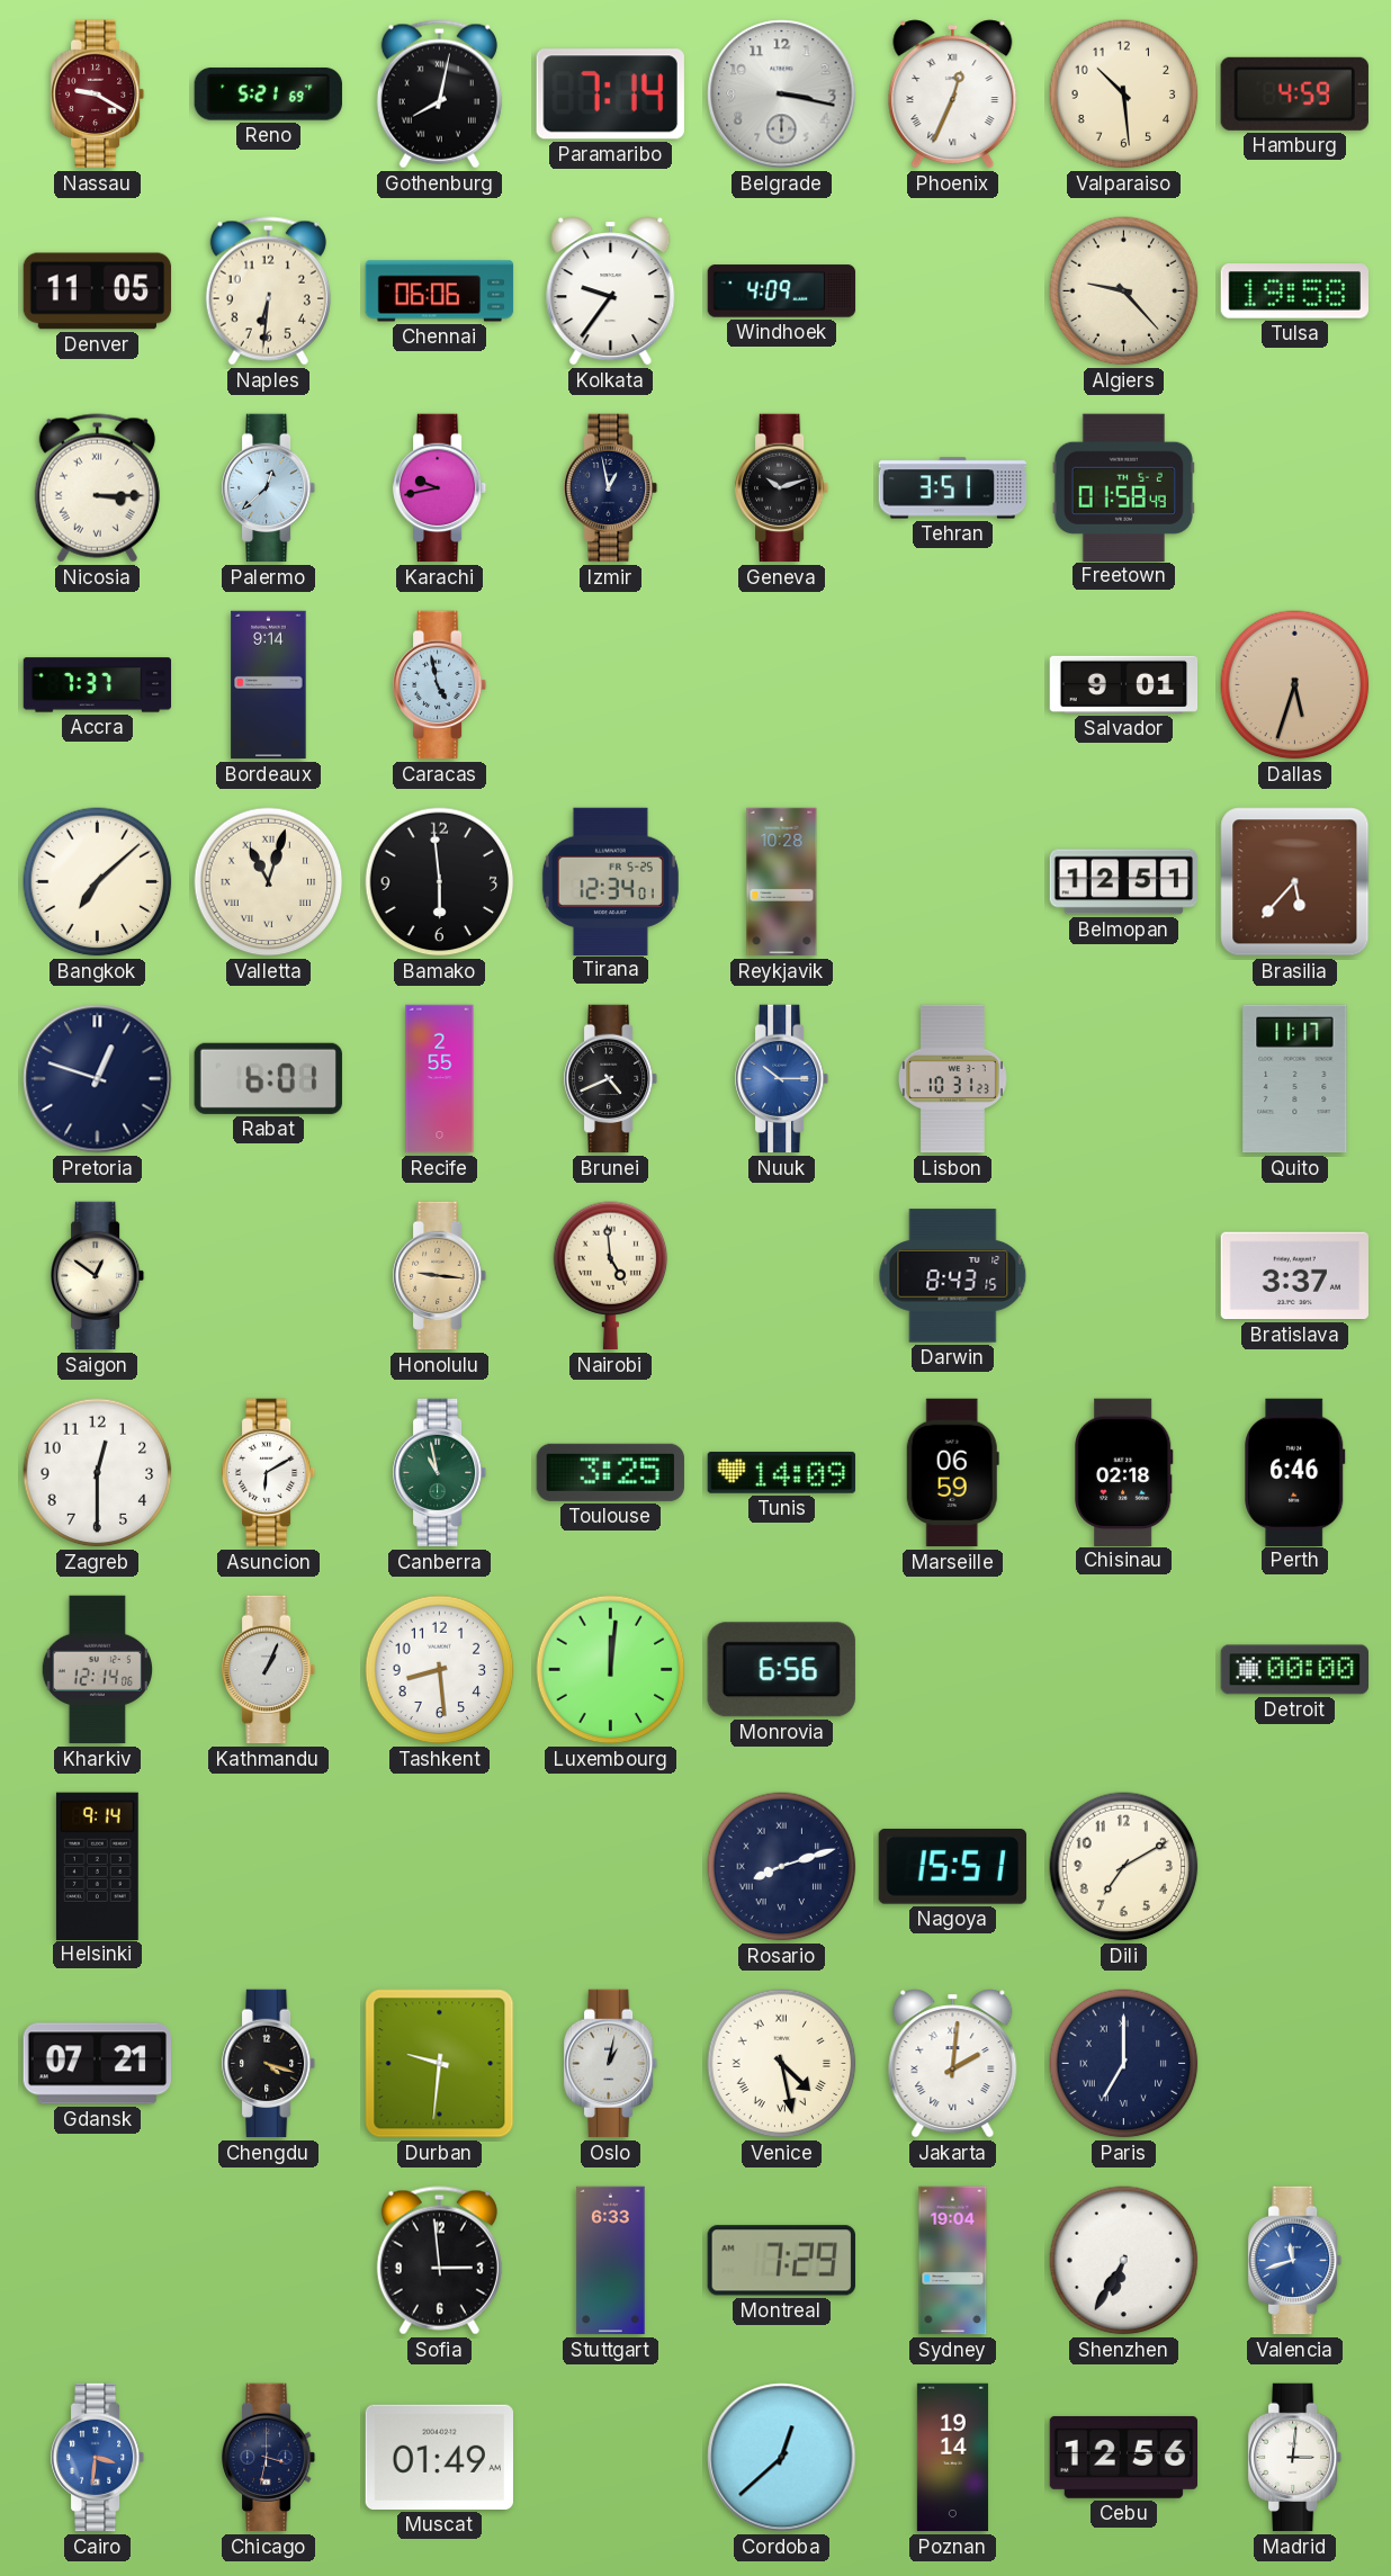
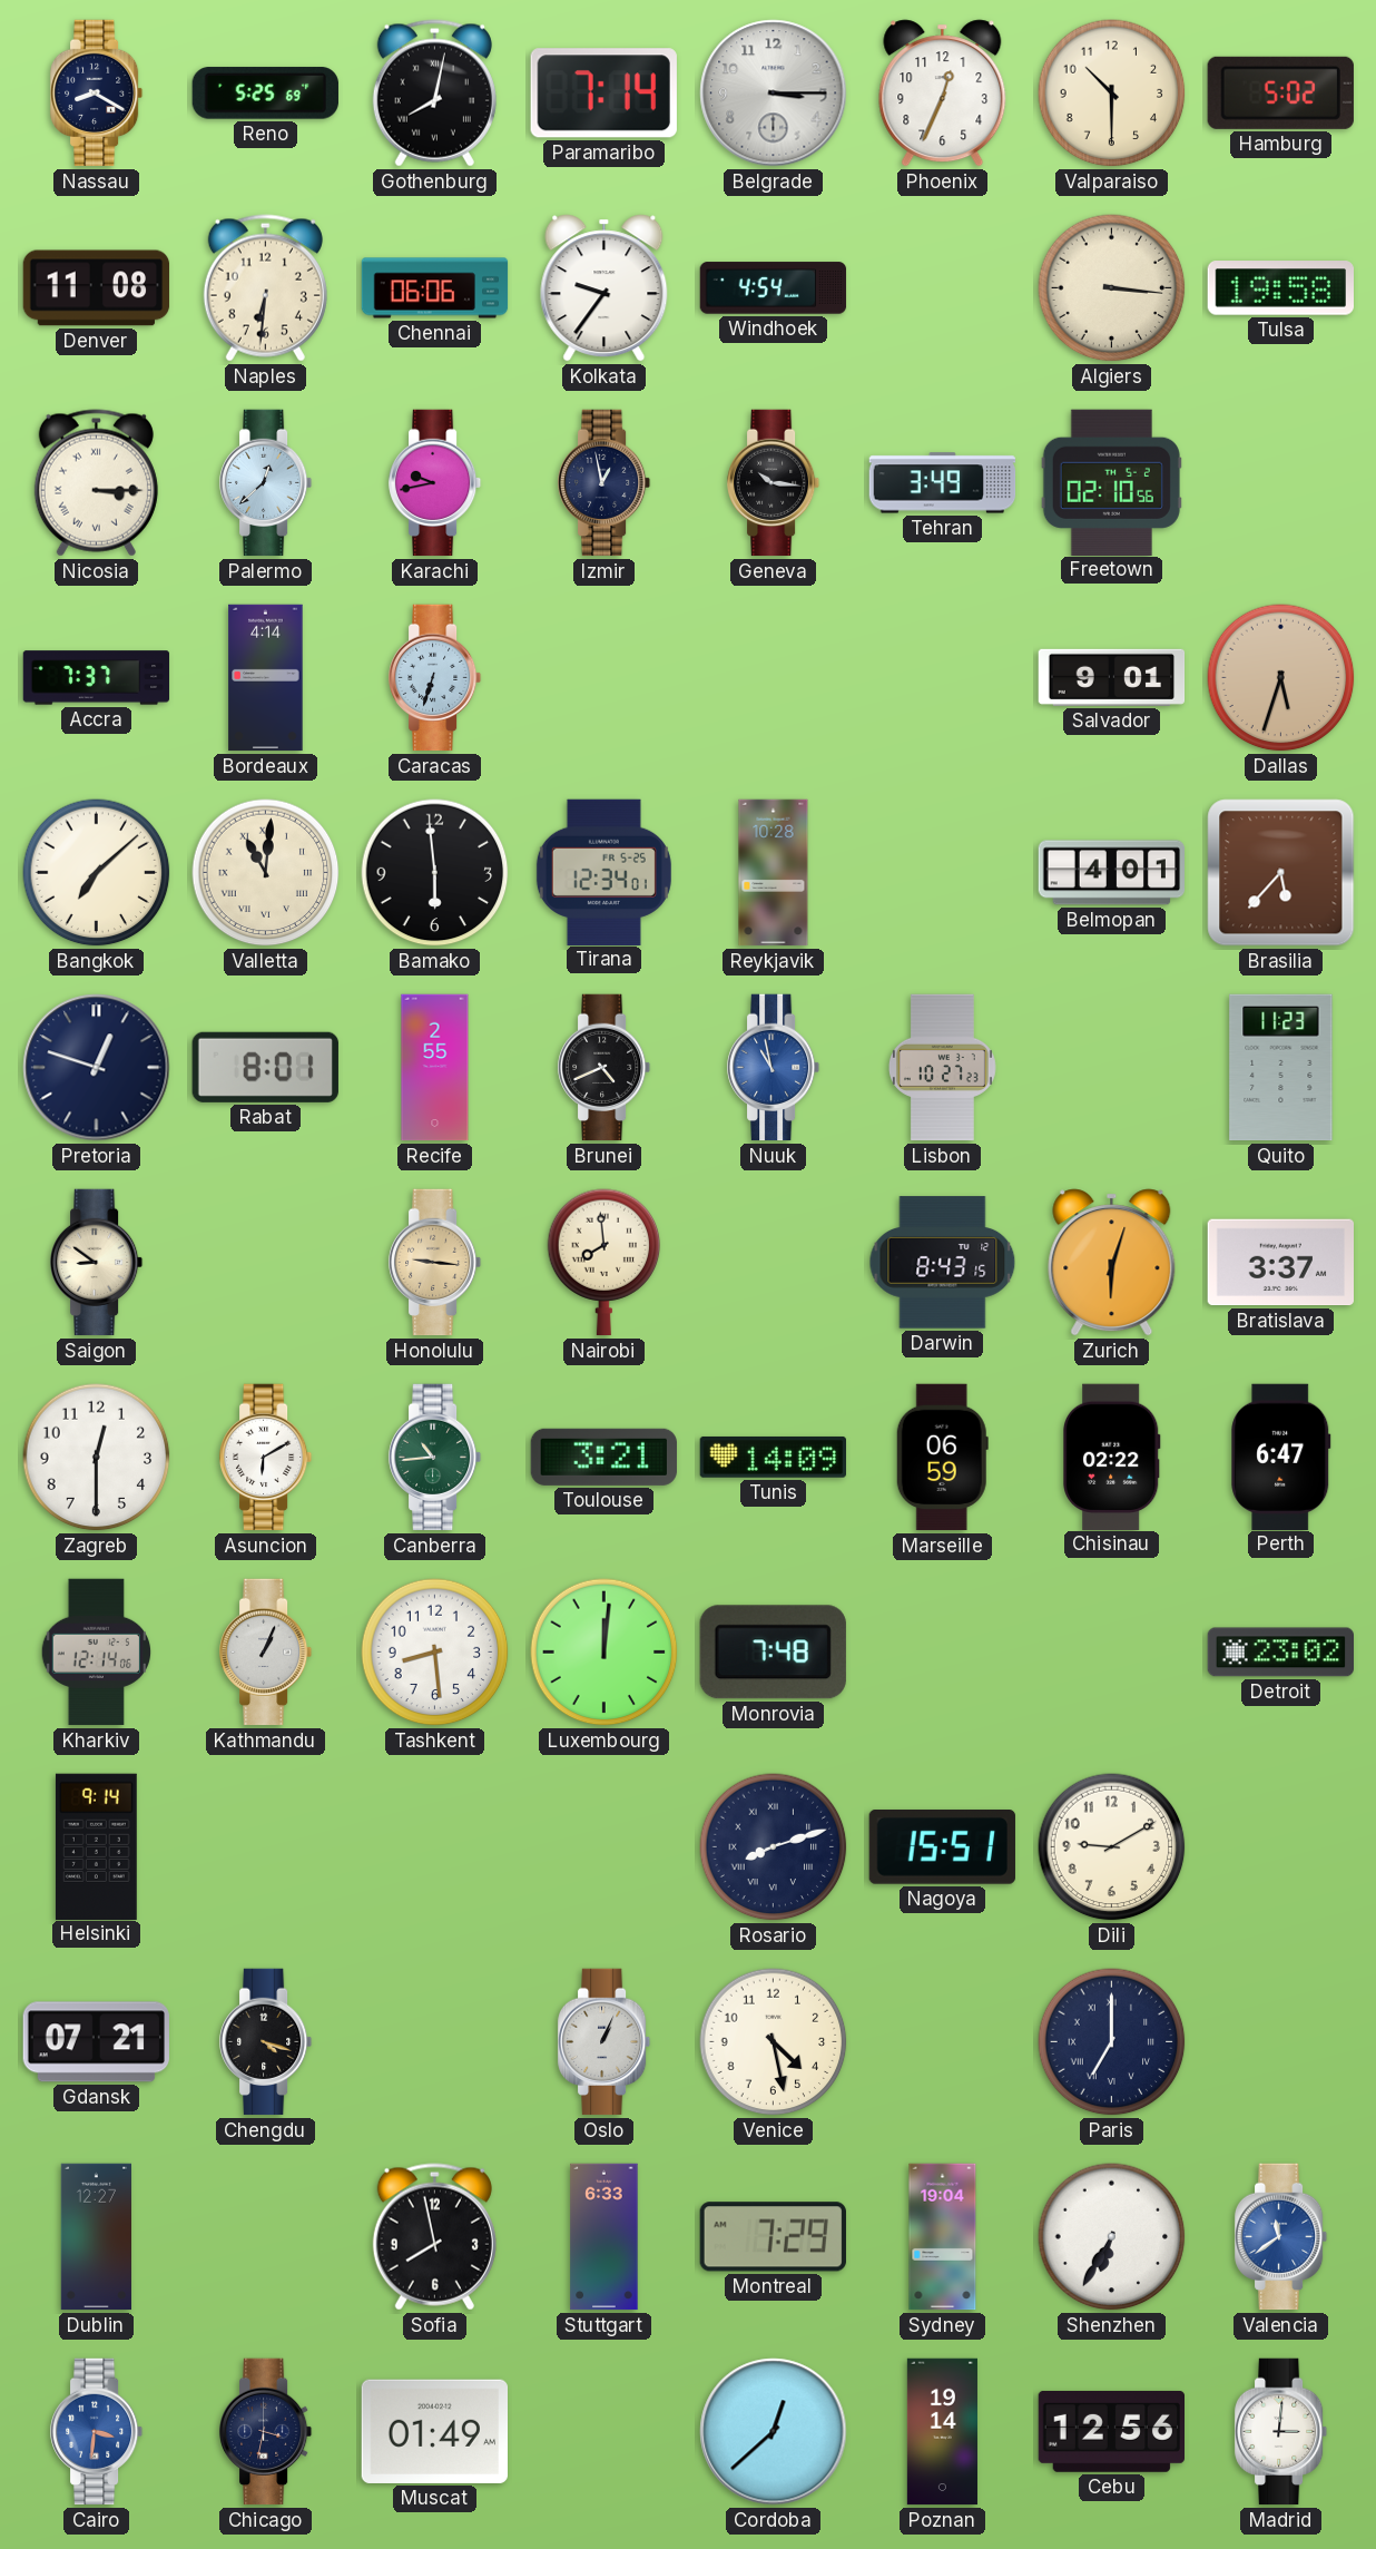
Nassau: 9:20 -> 8:20
Nassau dial: burgundy -> navy
Reno: 5:21 -> 5:25
Belgrade: 3:17 -> 3:15
Phoenix numerals: Roman -> Arabic
Valparaiso: 10:29 -> 10:30
Hamburg: 4:59 -> 5:02
Denver: 11:05 -> 11:08
Windhoek: 4:09 -> 4:54
Algiers: 9:23 -> 3:16
Geneva: 10:12 -> 10:16
Tehran: 3:51 -> 3:49
Freetown: 01:58 -> 02:10
Bordeaux: 9:14 -> 4:14
Caracas: 4:58 -> 6:33
Valletta: 11:03 -> 11:01
Belmopan: 12:51 -> 4:01
Rabat: 6:01 -> 8:01
Nuuk: 10:15 -> 10:58
Lisbon: 10:31 -> 10:27
Quito: 11:17 -> 11:23
Saigon: 12:51 -> 8:51
Nairobi: 4:59 -> 7:59
Zurich: none -> 6:03
Canberra: 10:58 -> 10:44
Toulouse: 3:25 -> 3:21
Chisinau: 02:18 -> 02:22
Perth: 6:46 -> 6:47
Monrovia: 6:56 -> 7:48
Detroit: 00:00 -> 23:02
Dili: 7:10 -> 9:10
Durban: 9:31 -> none
Oslo: 1:02 -> 1:04
Venice numerals: Roman -> Arabic
Jakarta: 2:01 -> none
Dublin: none -> 12:27
Sofia: 2:59 -> 7:58
Valencia: 11:42 -> 11:39
